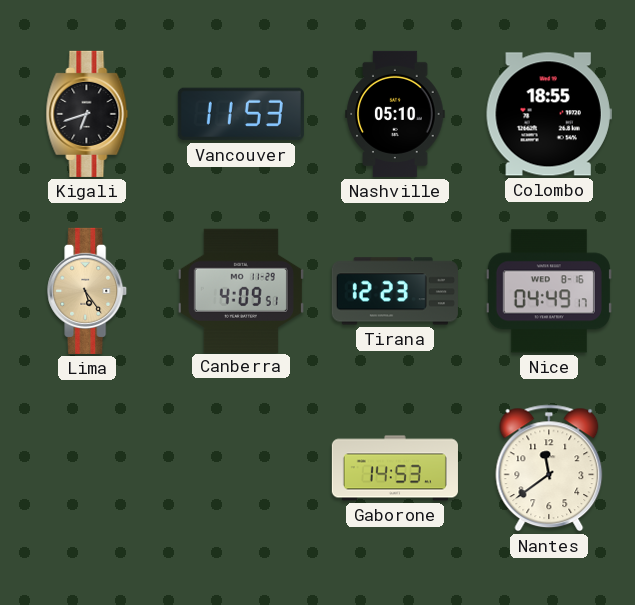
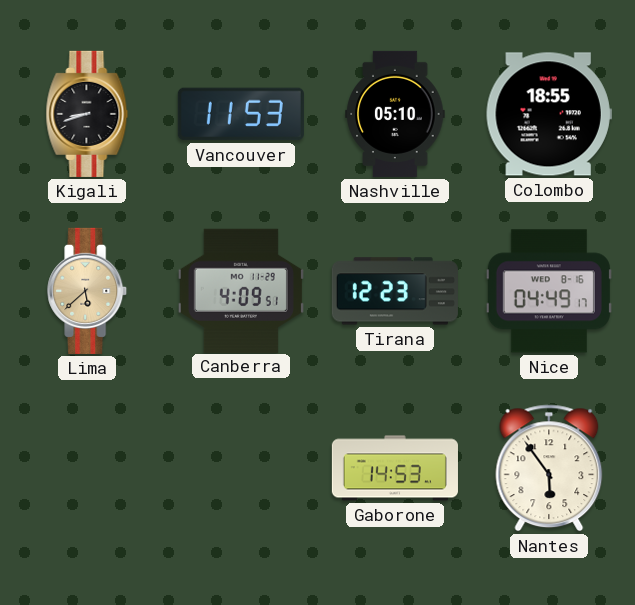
Kigali: 6:42 -> 8:42
Lima: 5:24 -> 5:38
Nantes: 11:39 -> 5:54
